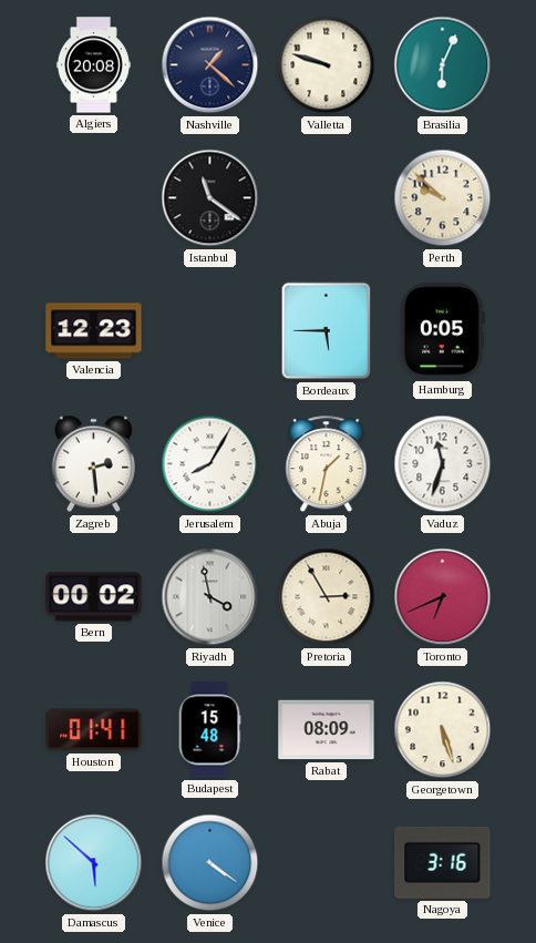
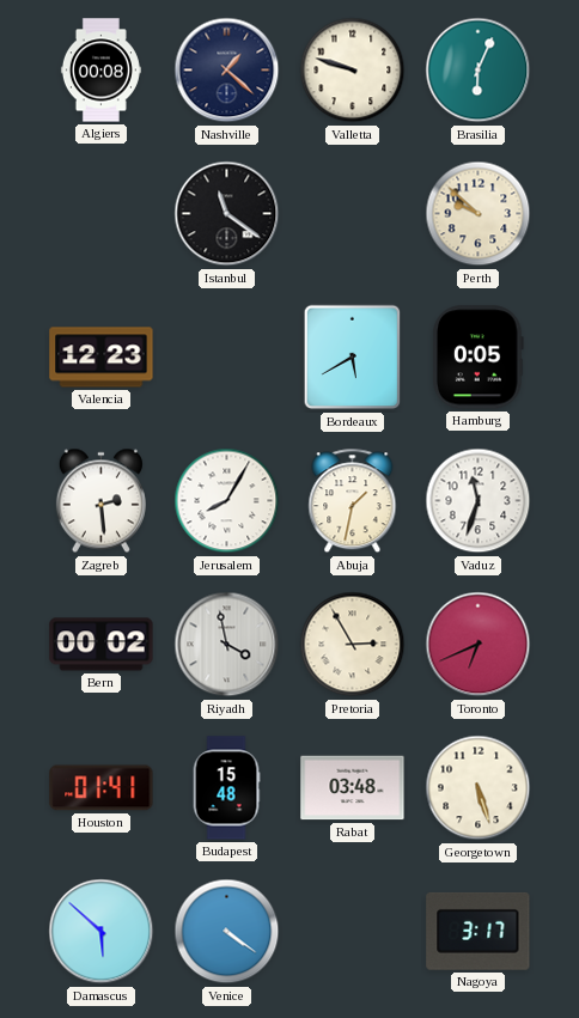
Algiers: 20:08 -> 00:08
Bordeaux: 5:45 -> 5:40
Rabat: 08:09 -> 03:48
Nagoya: 3:16 -> 3:17
